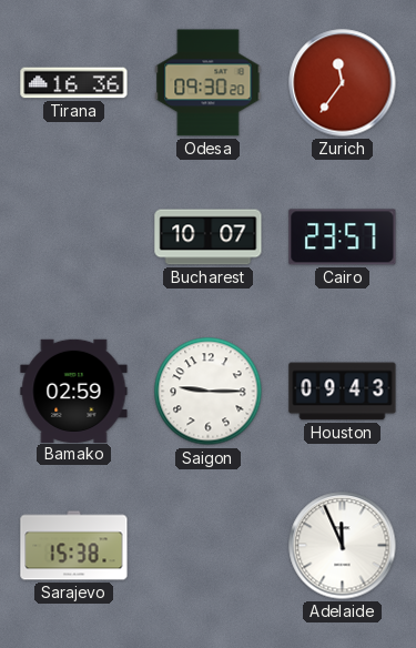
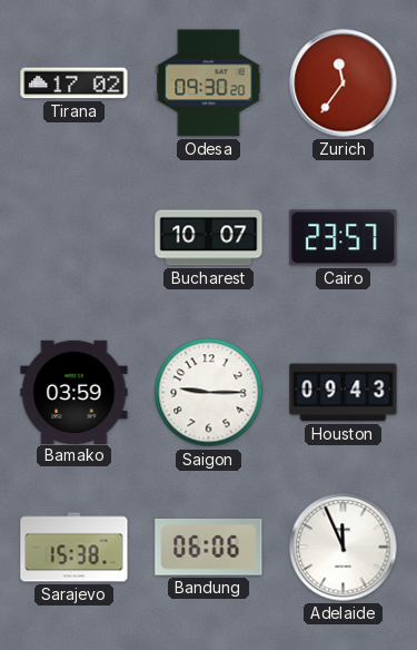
Tirana: 16:36 -> 17:02
Bamako: 02:59 -> 03:59
Bandung: none -> 06:06
